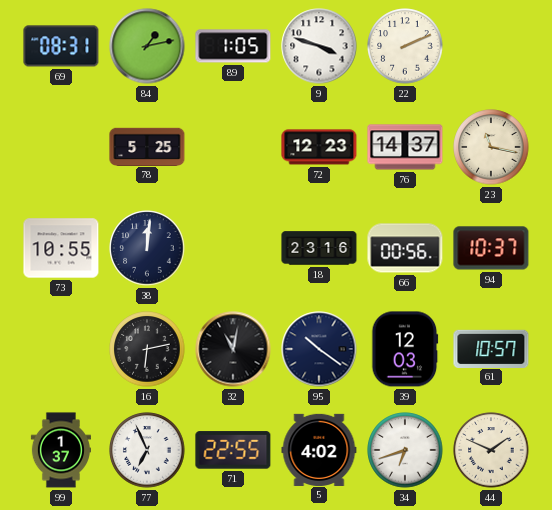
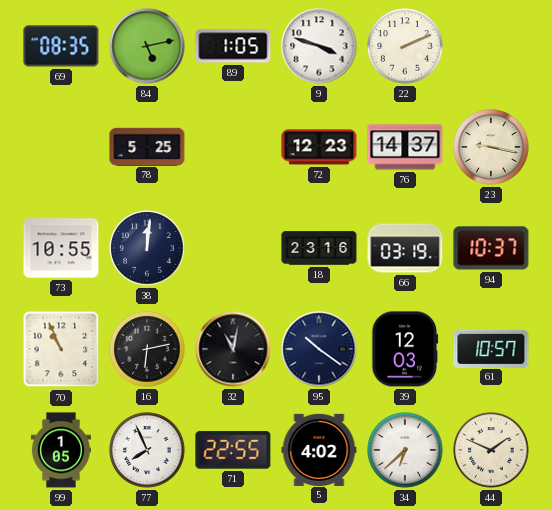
69: 08:31 -> 08:35
84: 1:13 -> 5:13
23: 11:17 -> 9:17
66: 00:56 -> 03:19
70: none -> 10:56
99: 1:37 -> 1:05
77: 6:56 -> 7:56
34: 6:42 -> 6:38
